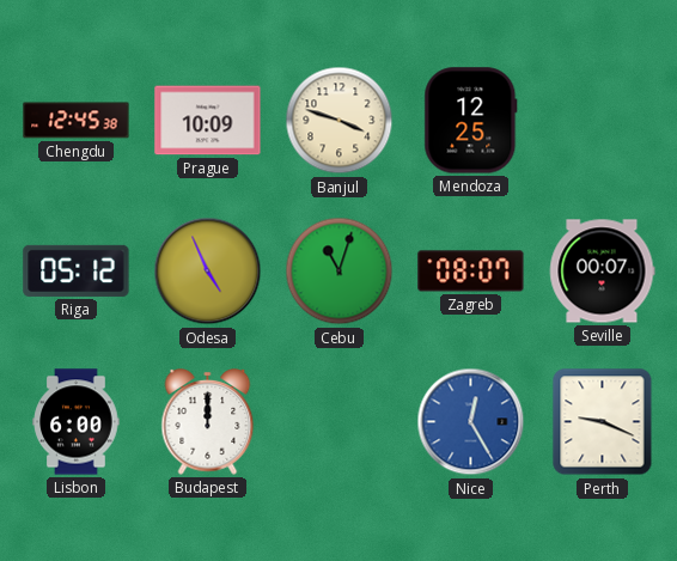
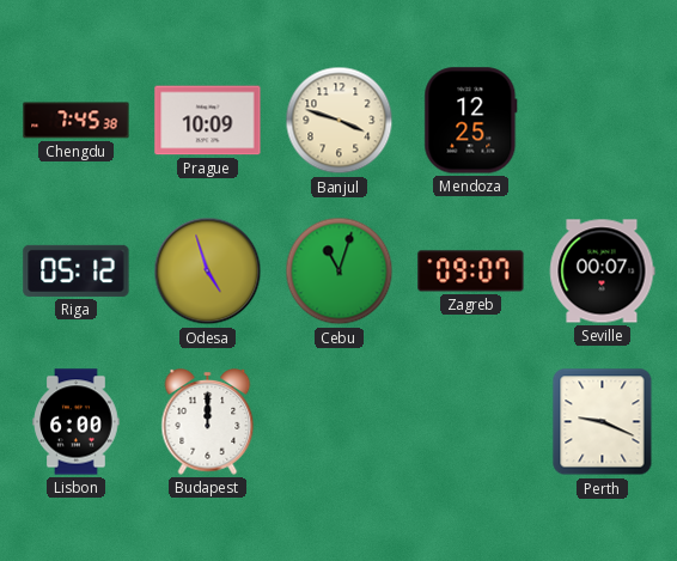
Chengdu: 12:45 -> 7:45
Odesa: 4:56 -> 4:57
Zagreb: 08:07 -> 09:07
Nice: 12:25 -> none
